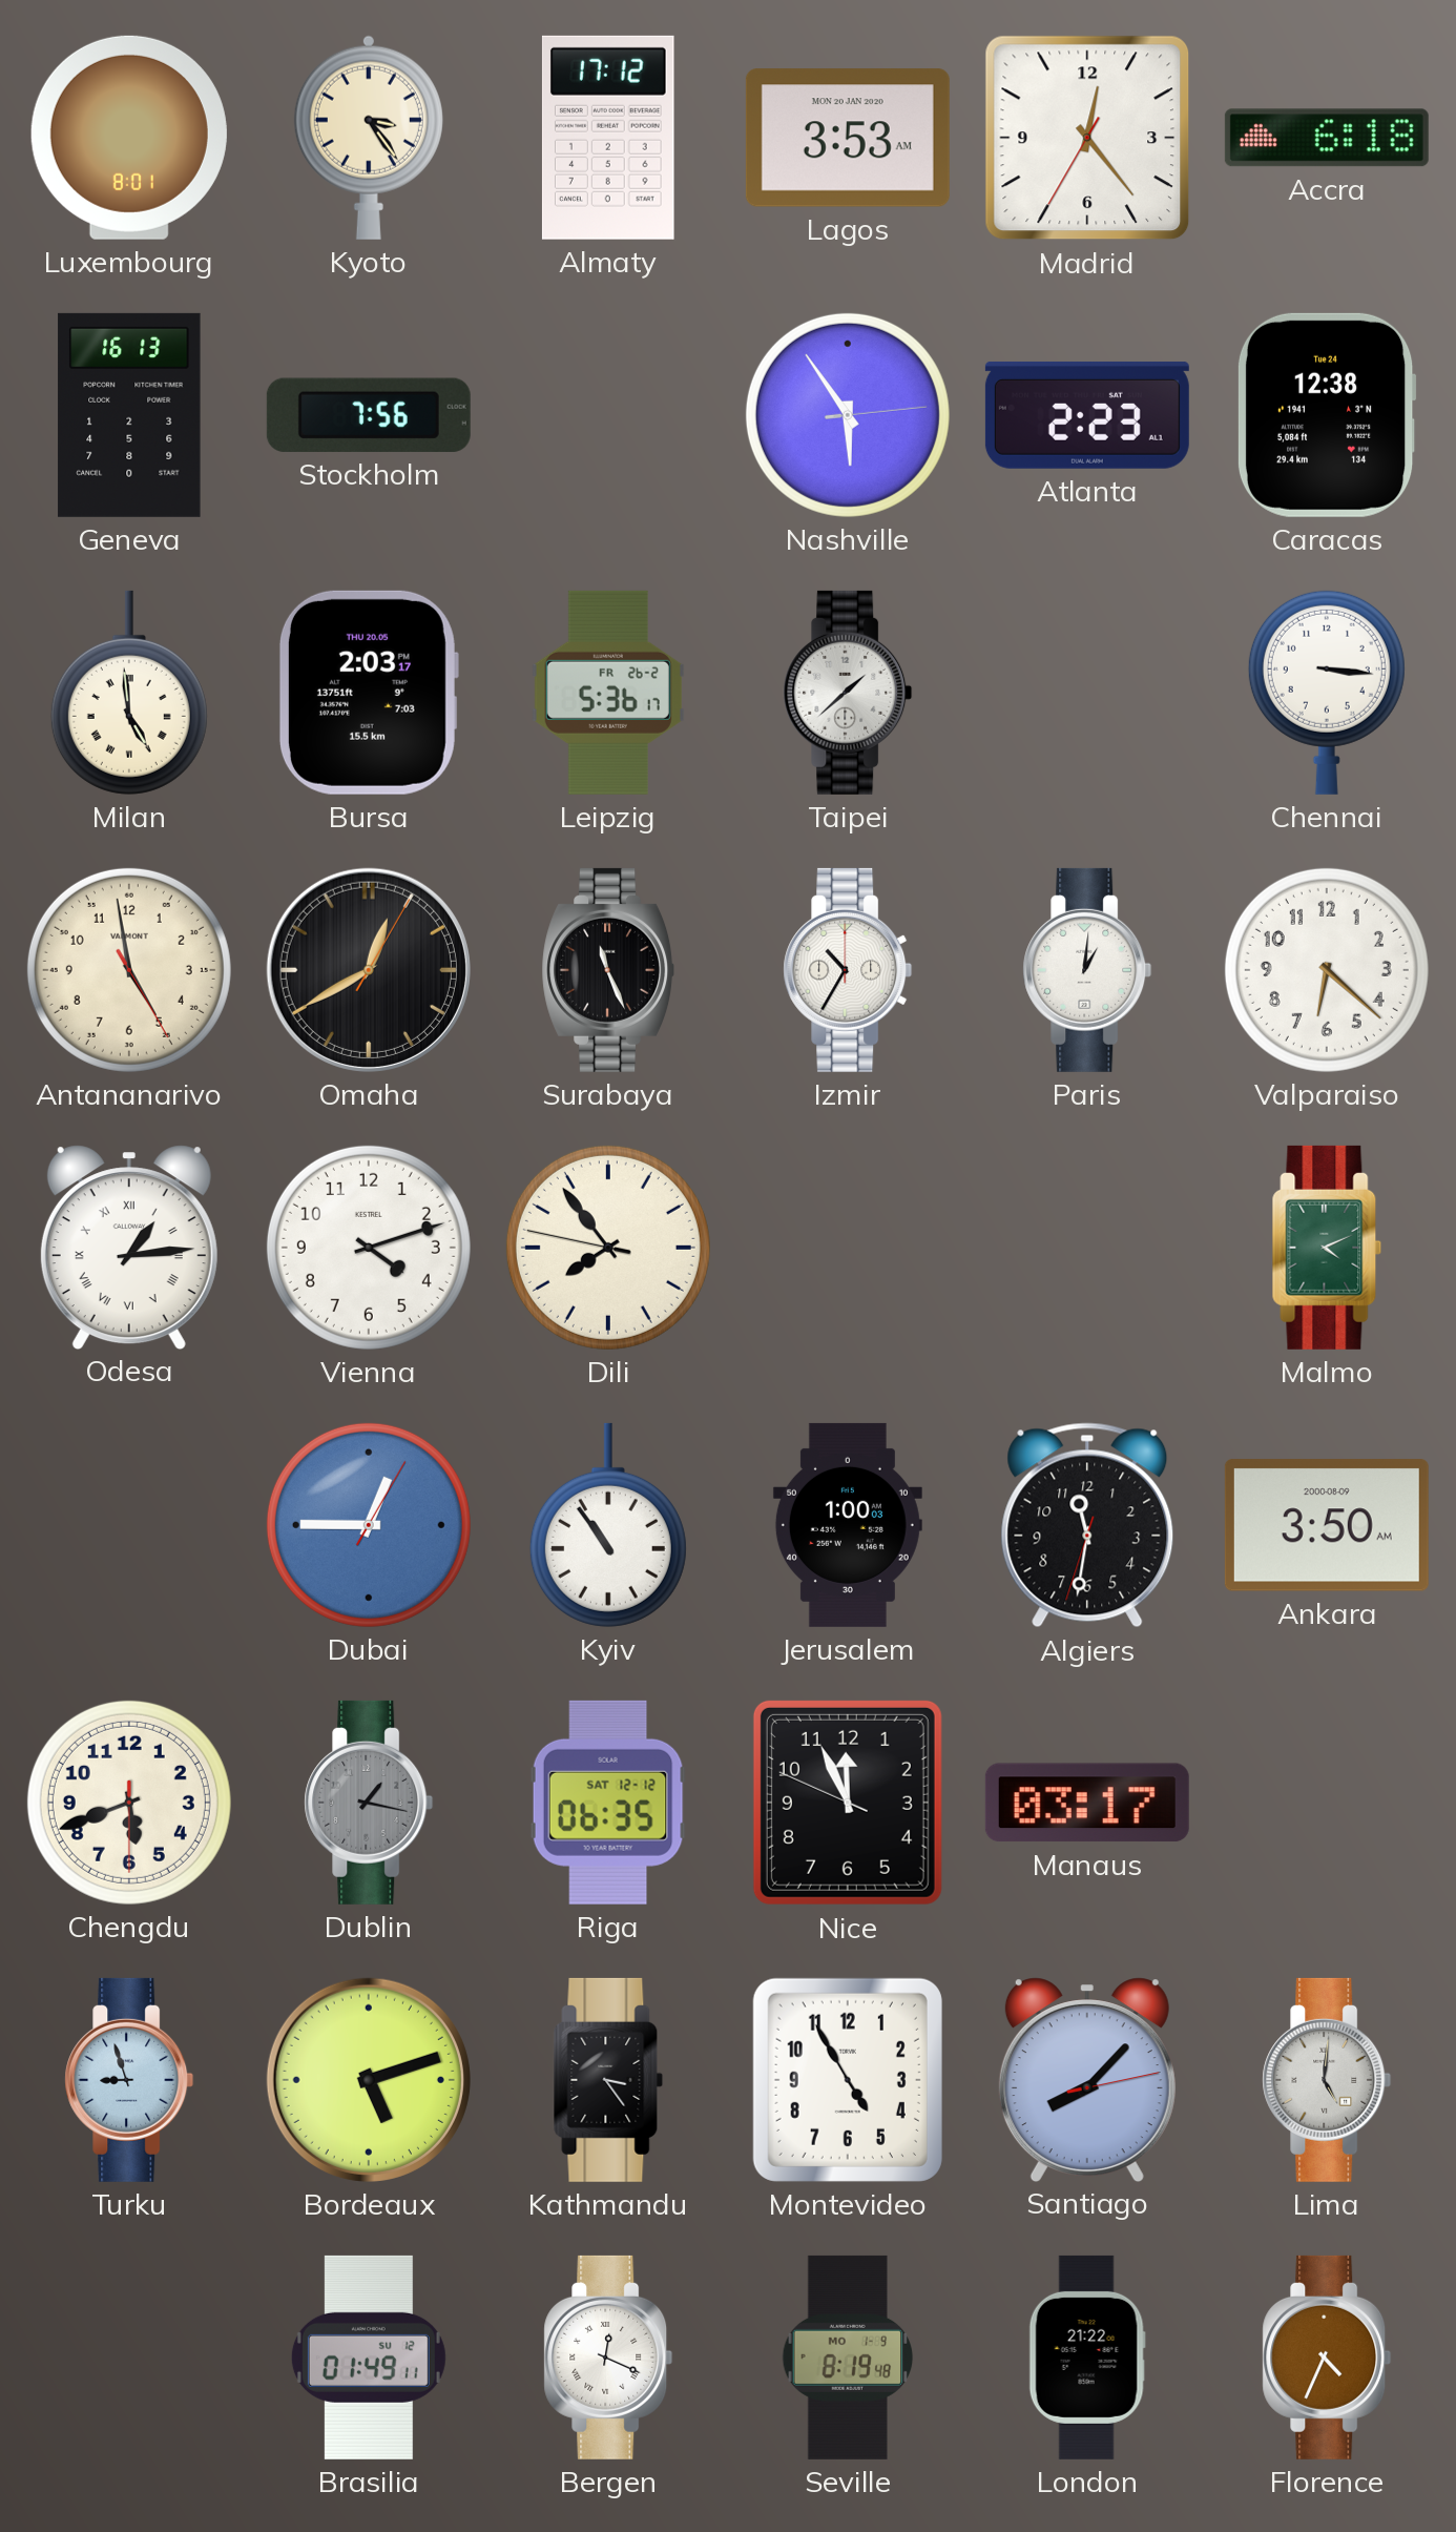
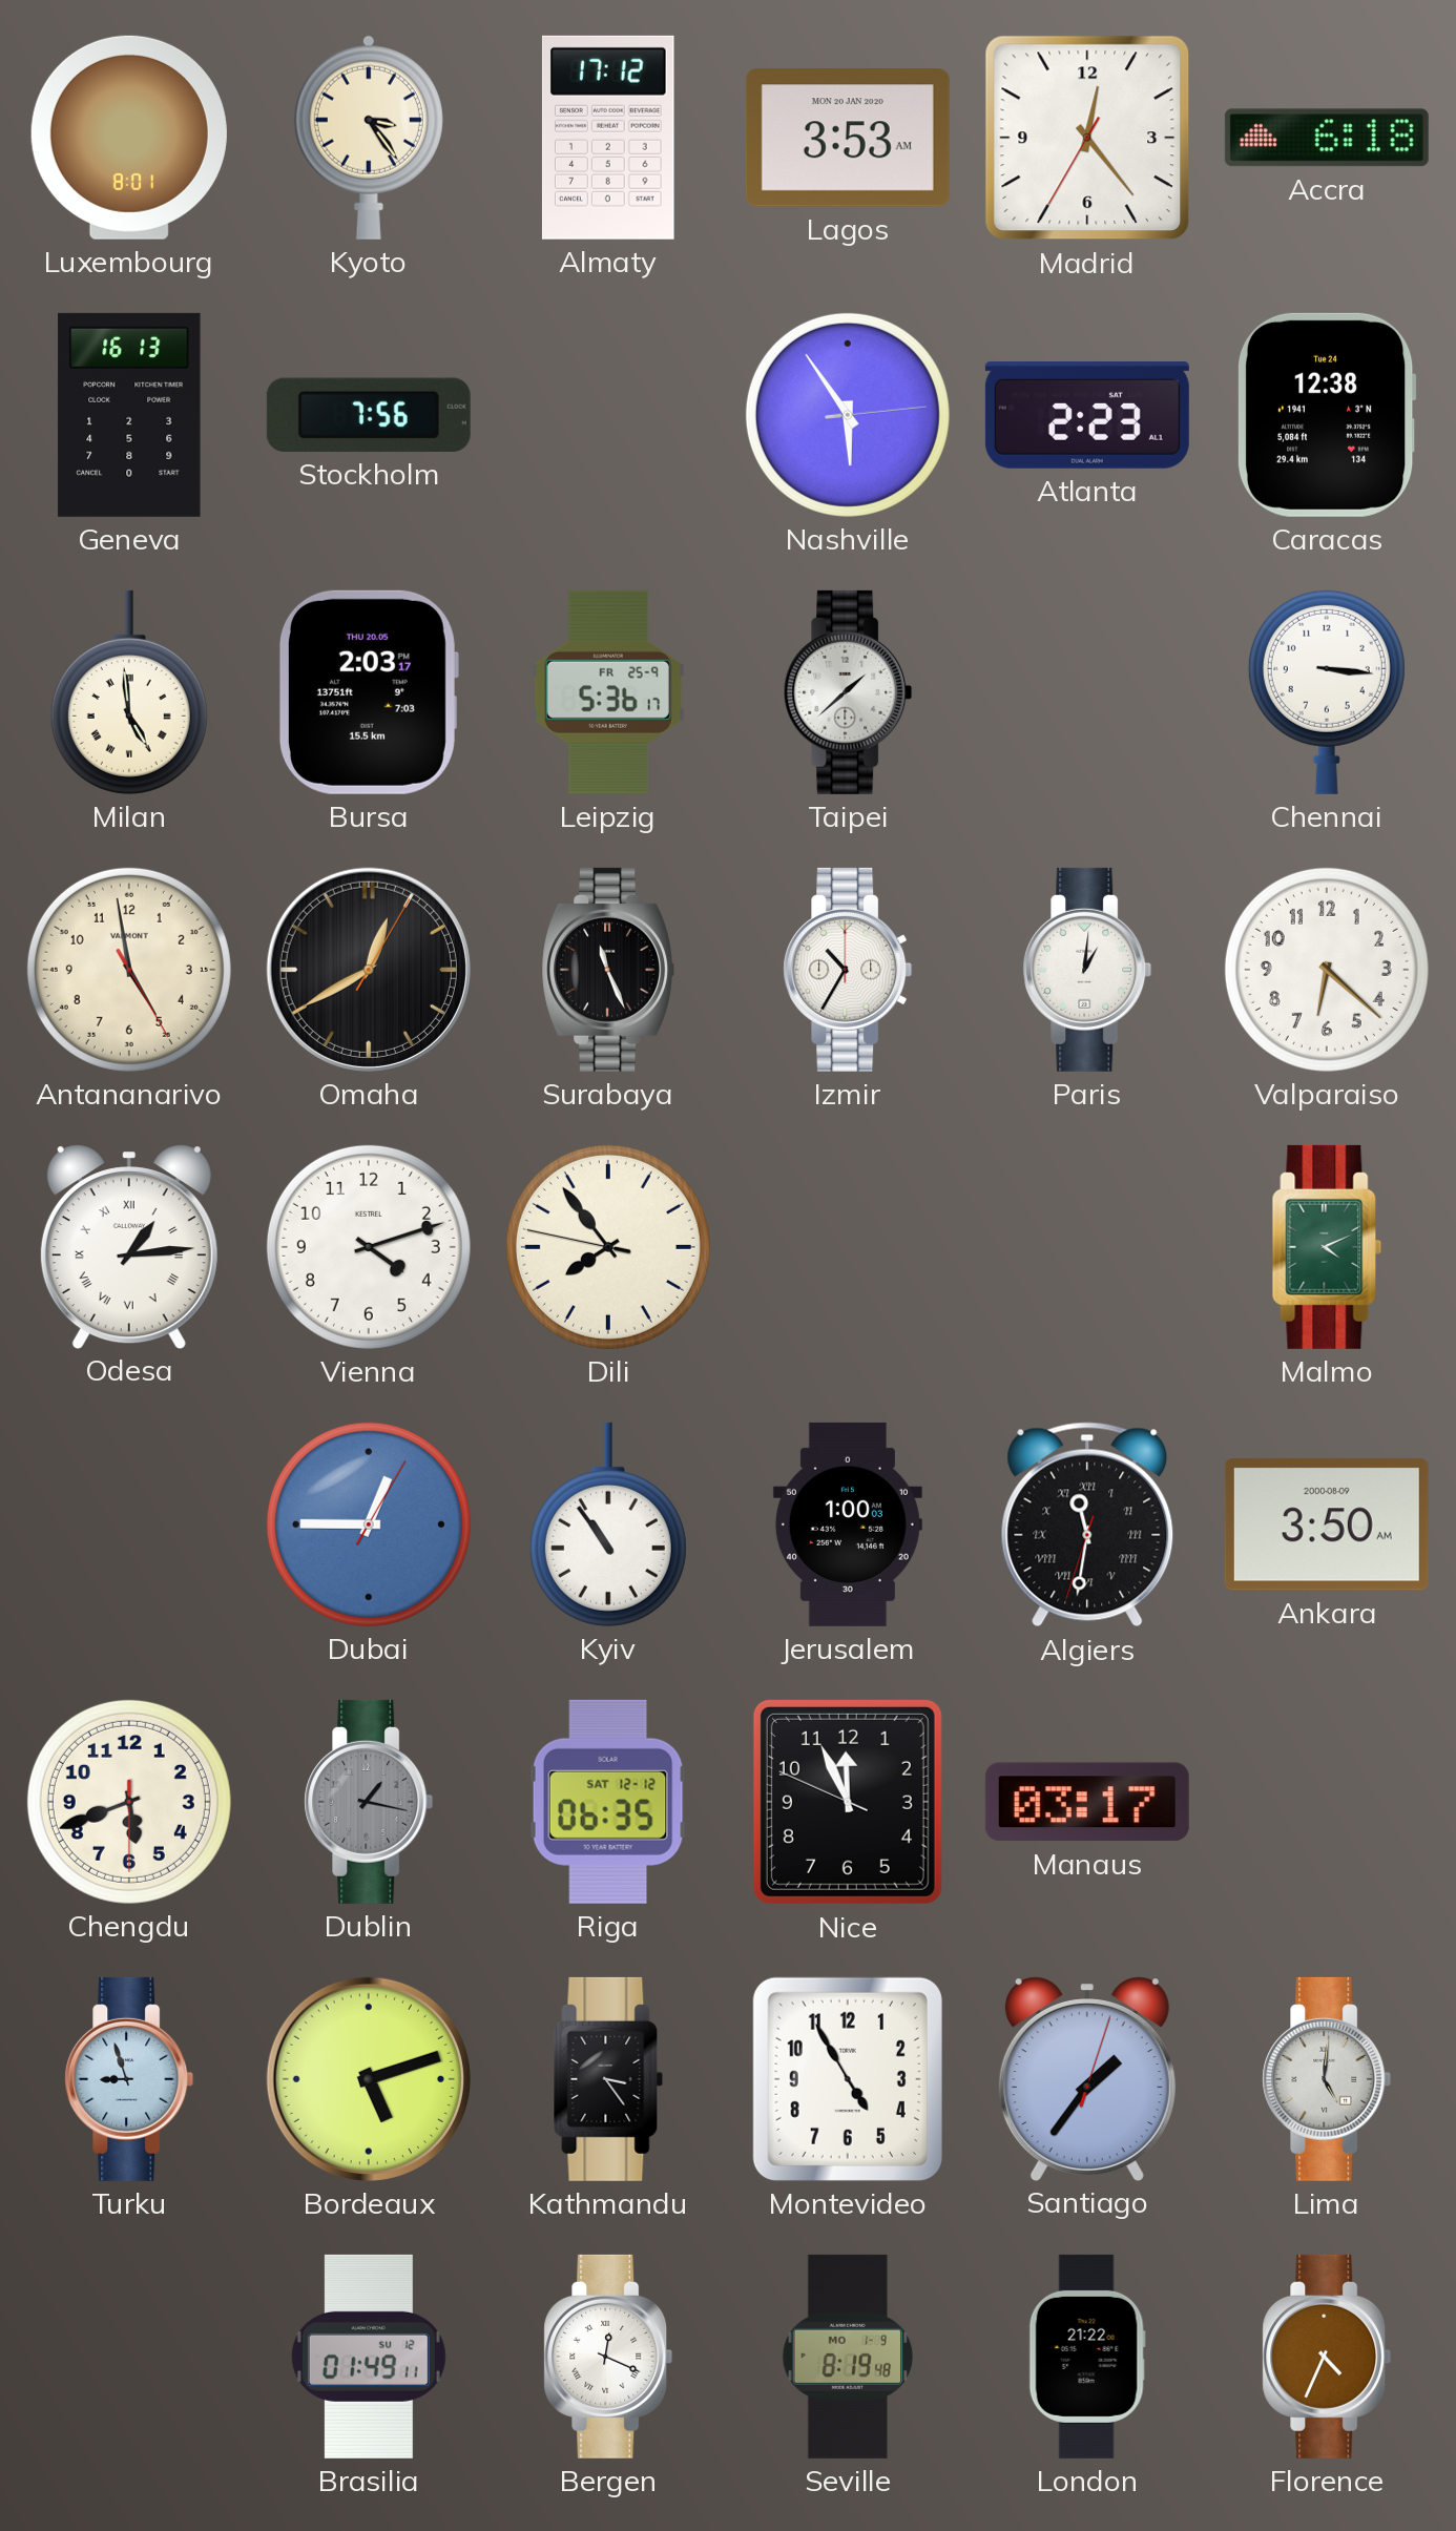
Leipzig date: FR 26-2 -> FR 25-9
Algiers numerals: Arabic -> Roman
Santiago: 8:07 -> 1:36
